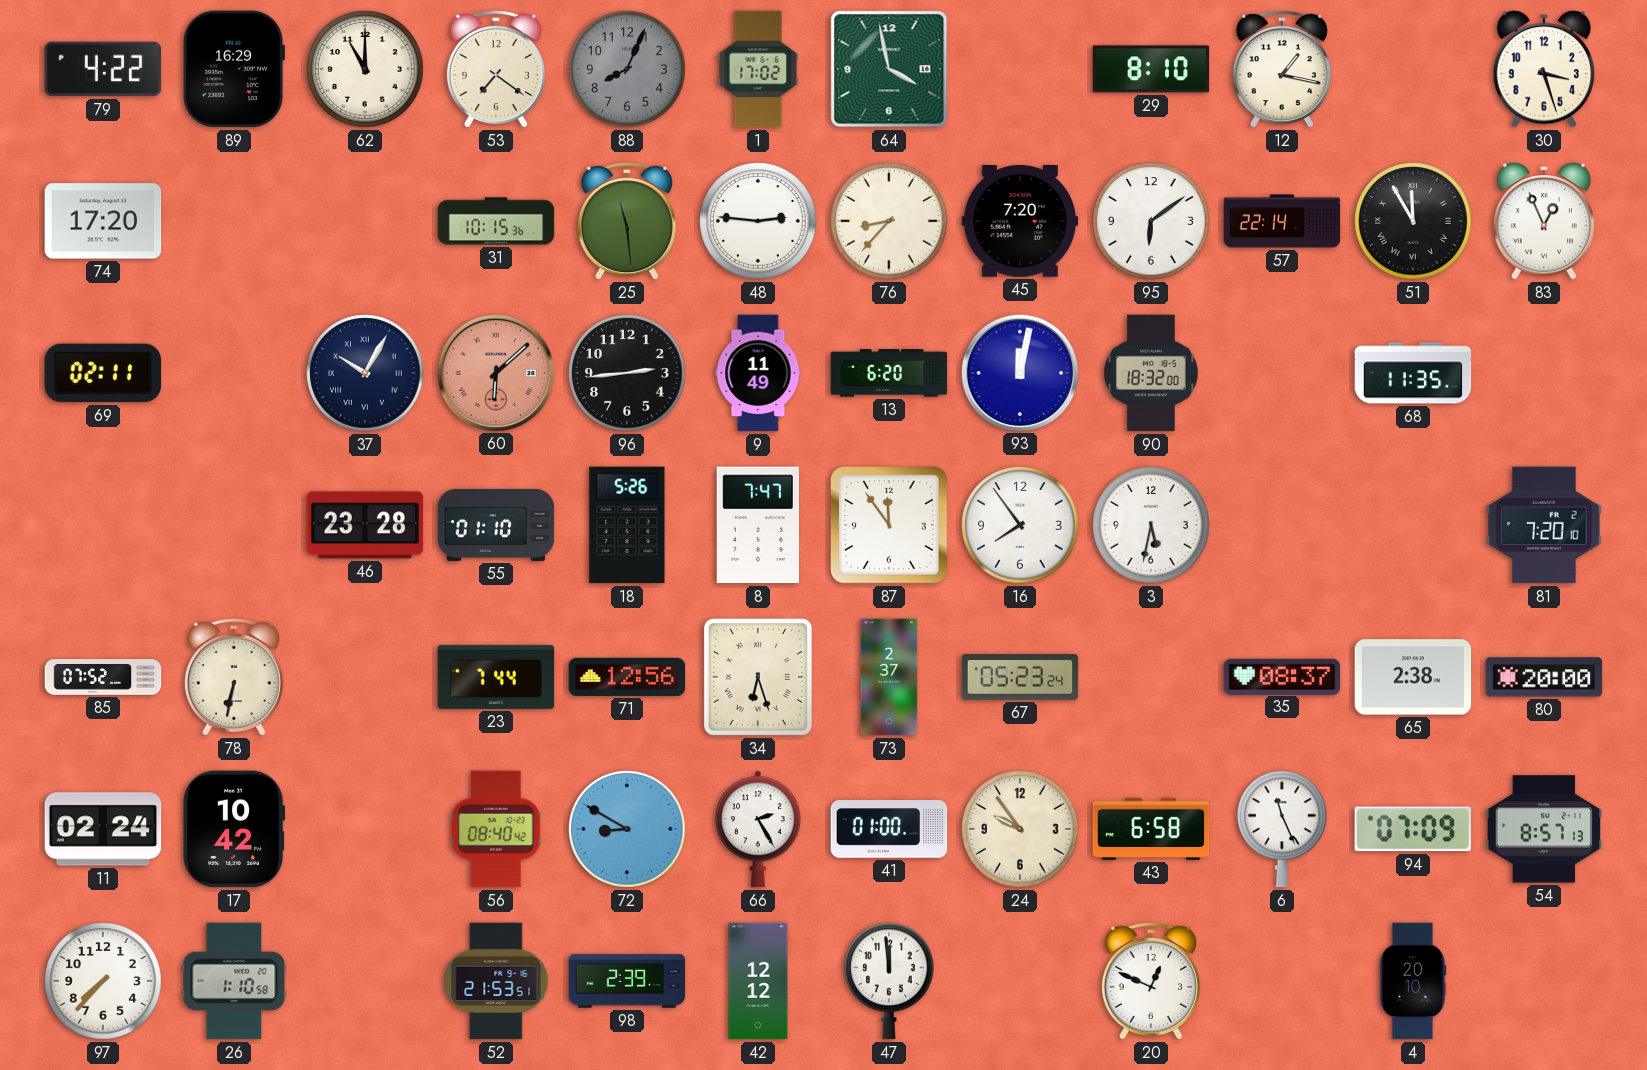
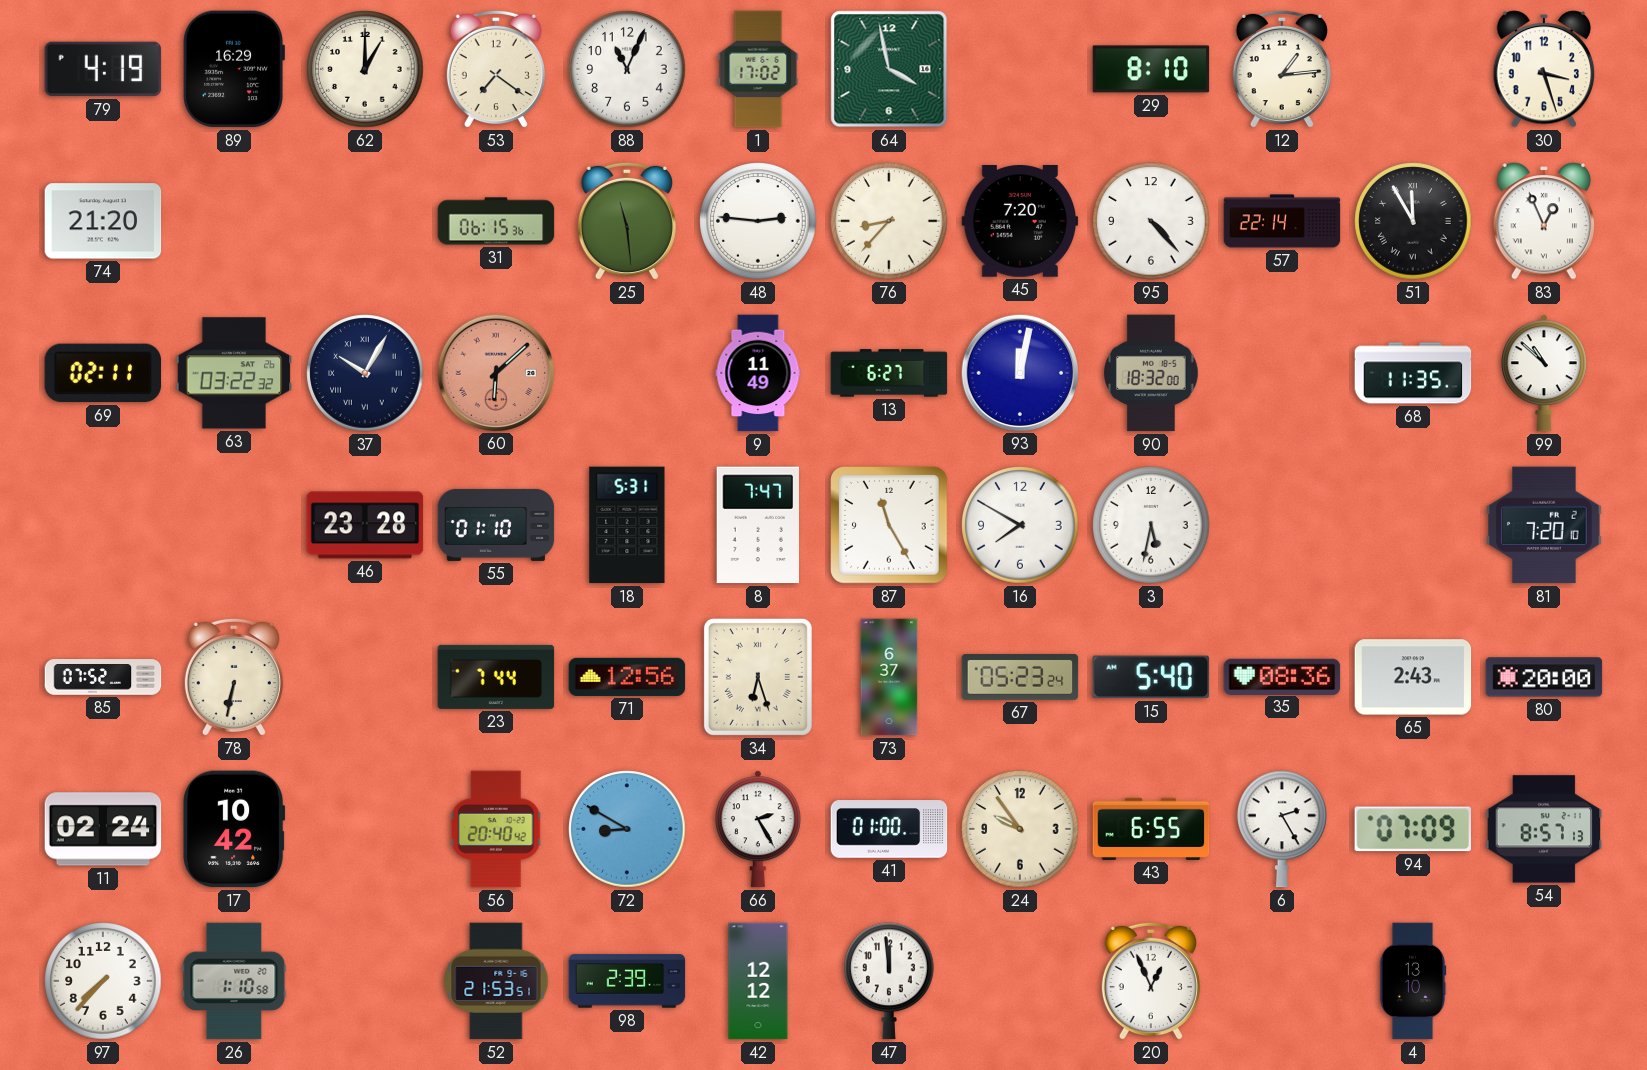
79: 4:22 -> 4:19
62: 11:00 -> 1:00
88: 8:04 -> 11:04
88 dial: grey -> white
12: 1:17 -> 1:14
74: 17:20 -> 21:20
31: 10:15 -> 06:15
95: 6:09 -> 4:23
63: none -> 03:22
96: 2:44 -> none
13: 6:20 -> 6:27
99: none -> 10:52
18: 5:26 -> 5:31
87: 11:54 -> 11:25
16: 7:54 -> 7:50
73: 2:37 -> 6:37
15: none -> 5:40
35: 08:37 -> 08:36
65: 2:38 -> 2:43
56: 08:40 -> 20:40
43: 6:58 -> 6:55
6: 11:26 -> 2:25
20: 12:49 -> 12:56
4: 20:10 -> 13:10
